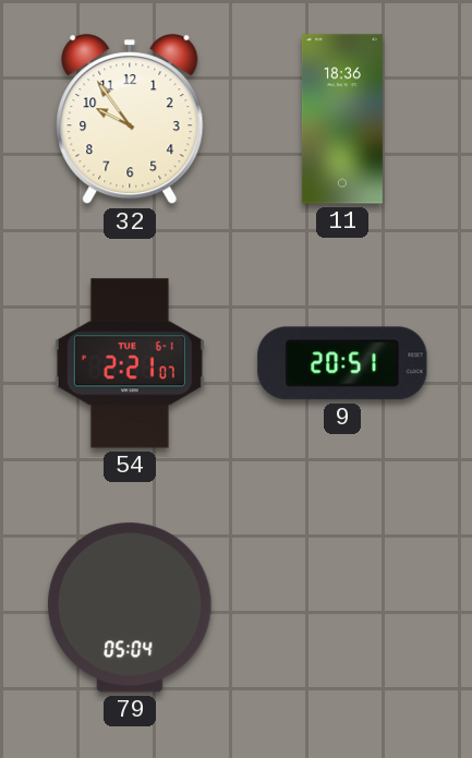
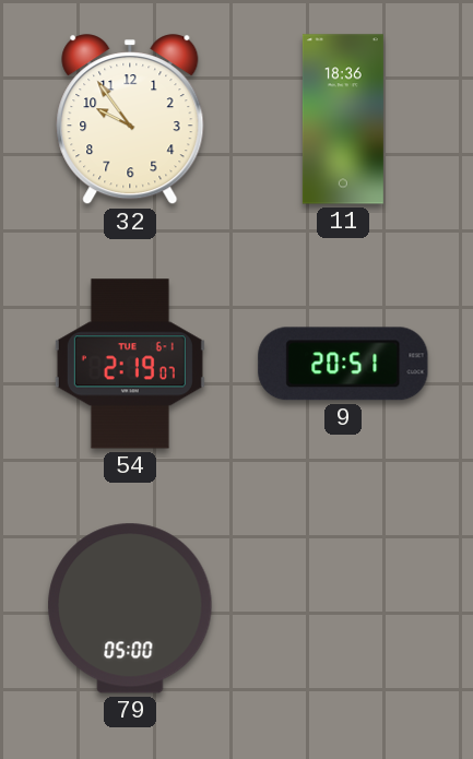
54: 2:21 -> 2:19
79: 05:04 -> 05:00
